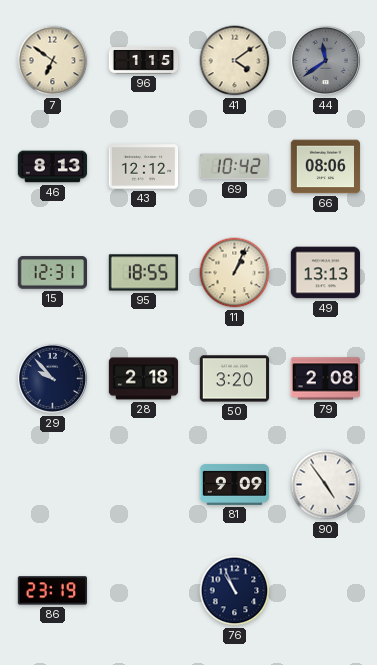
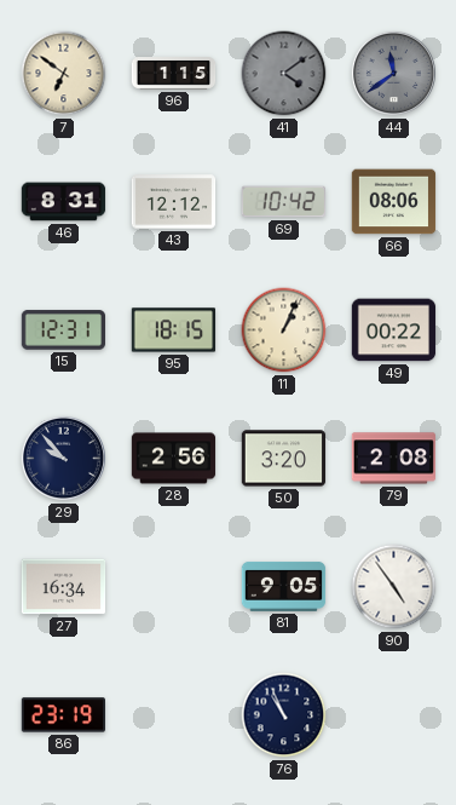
41 dial: cream -> grey
46: 8:13 -> 8:31
95: 18:55 -> 18:15
49: 13:13 -> 00:22
28: 2:18 -> 2:56
27: none -> 16:34
81: 9:09 -> 9:05
